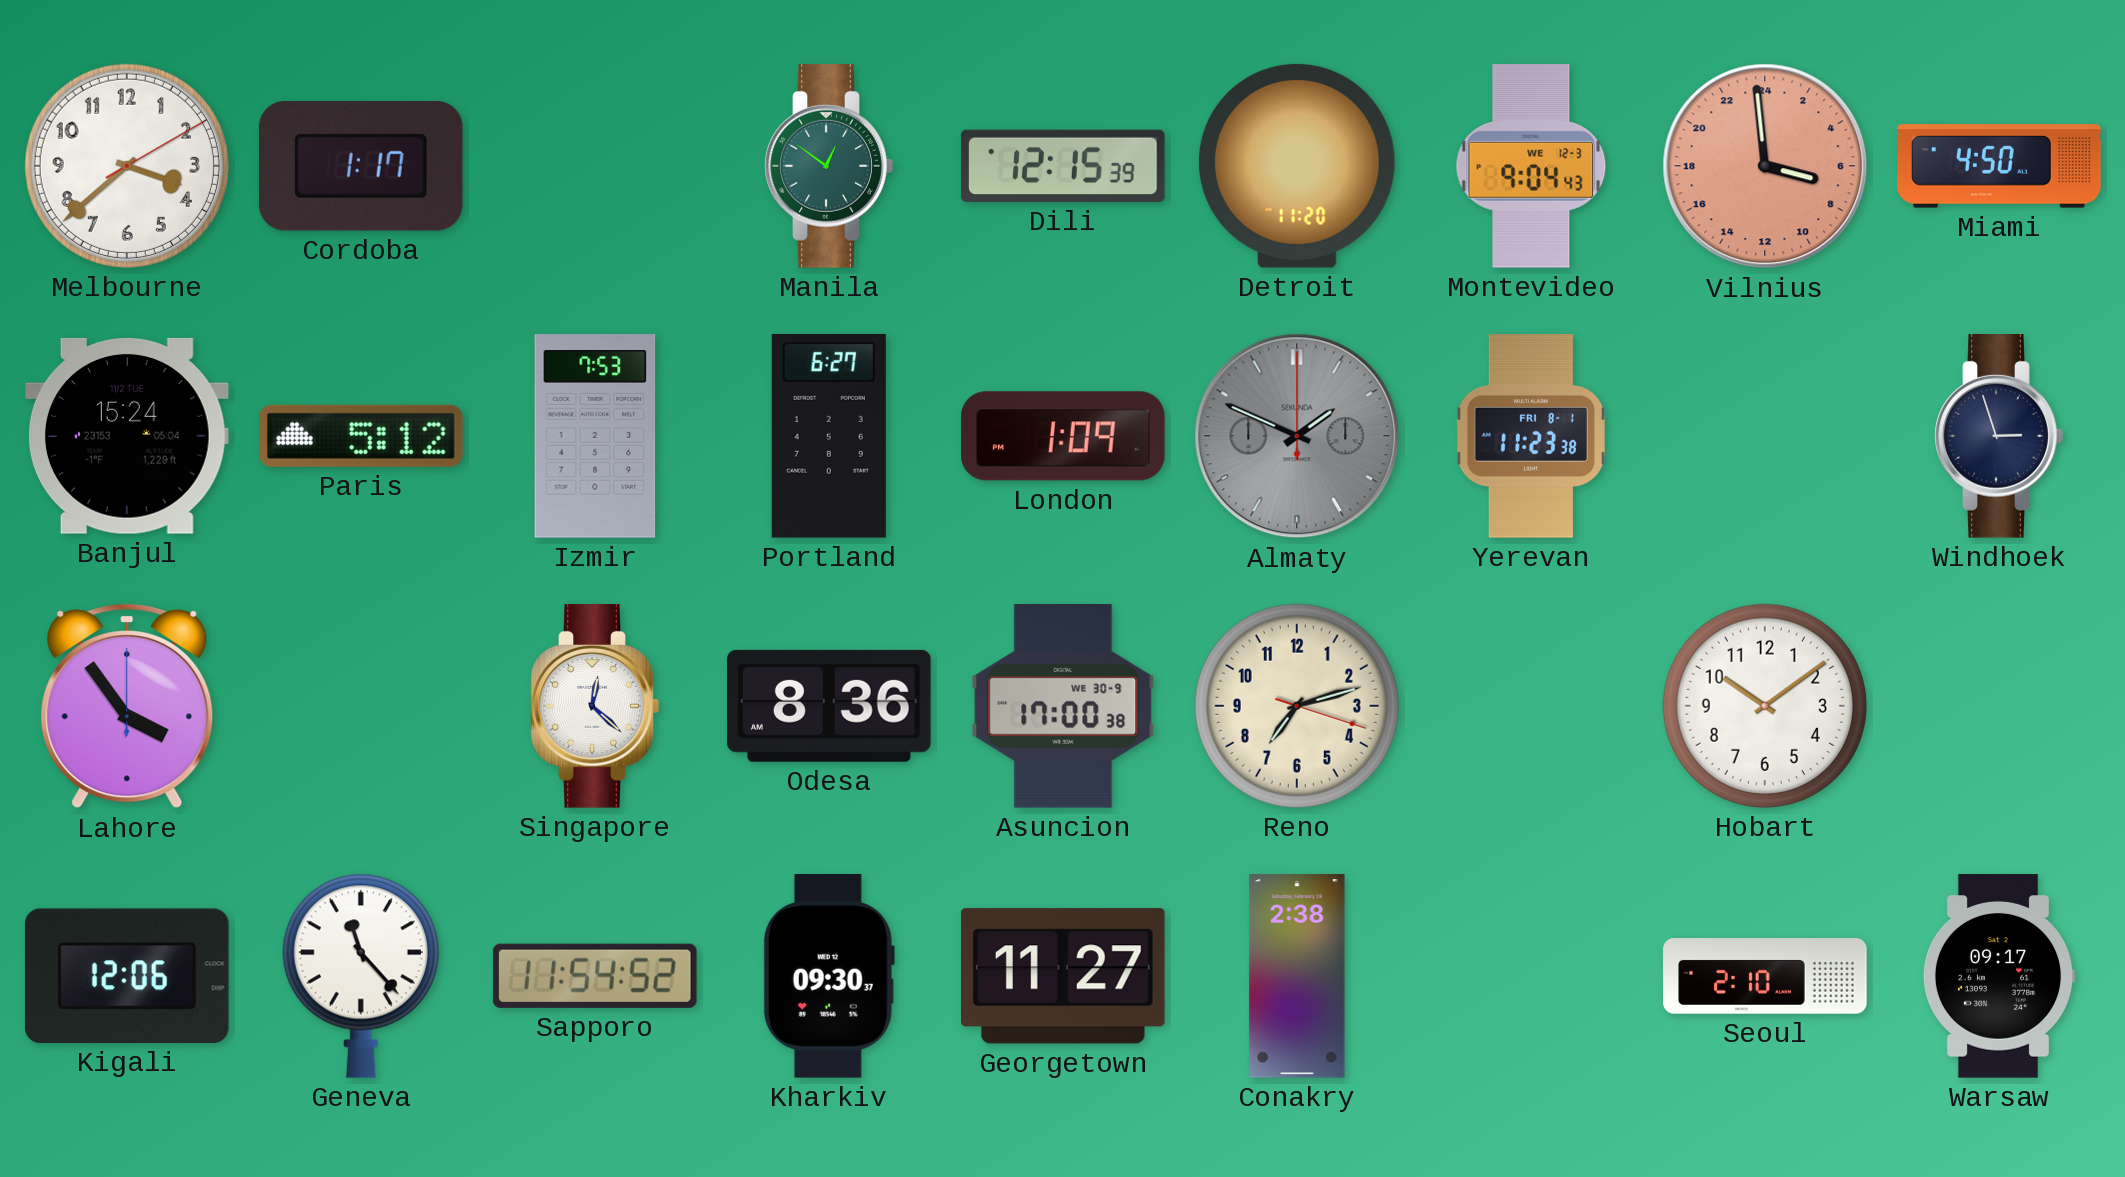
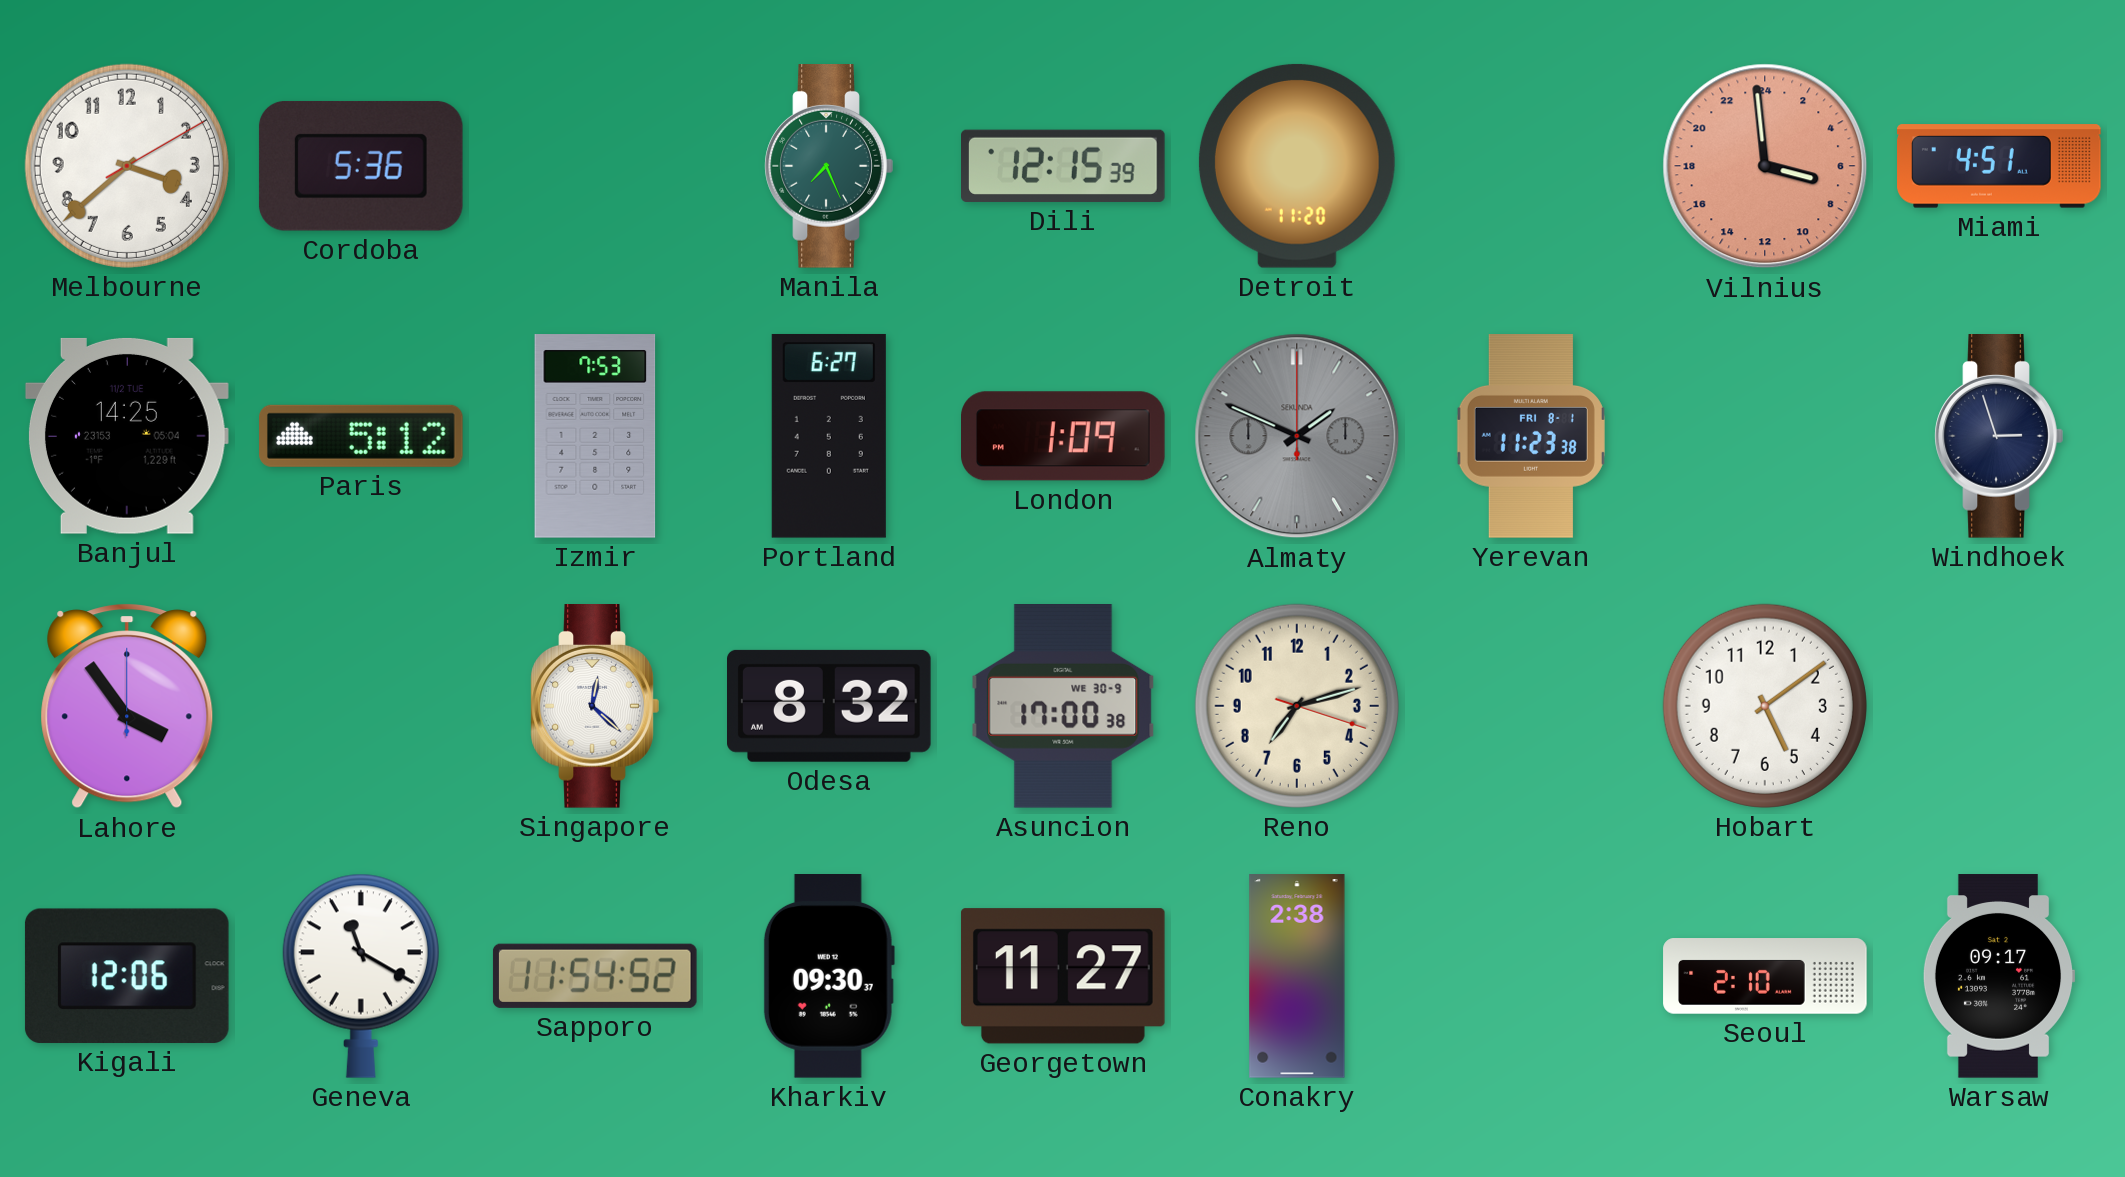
Cordoba: 1:17 -> 5:36
Manila: 12:51 -> 7:26
Montevideo: 9:04 -> none
Miami: 4:50 -> 4:51
Banjul: 15:24 -> 14:25
Odesa: 8:36 -> 8:32
Hobart: 10:09 -> 5:09
Geneva: 11:23 -> 11:20
